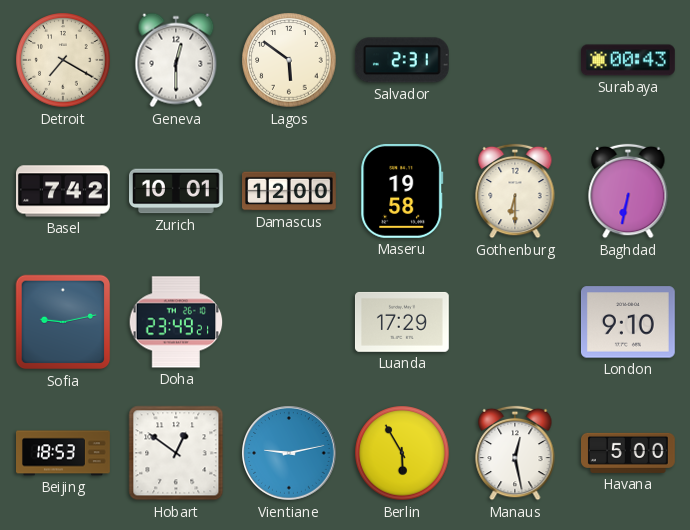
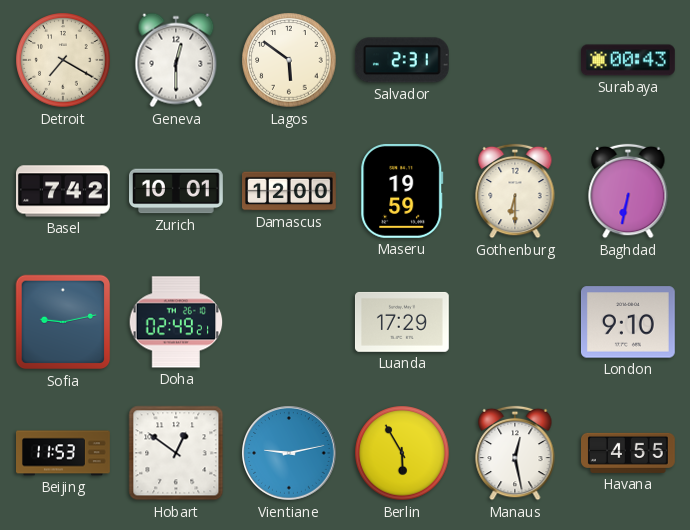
Maseru: 19:58 -> 19:59
Doha: 23:49 -> 02:49
Beijing: 18:53 -> 11:53
Havana: 5:00 -> 4:55
